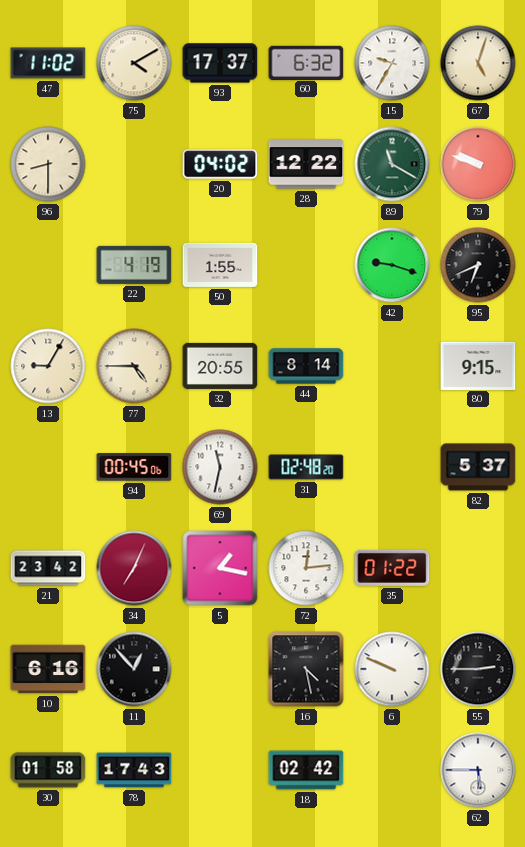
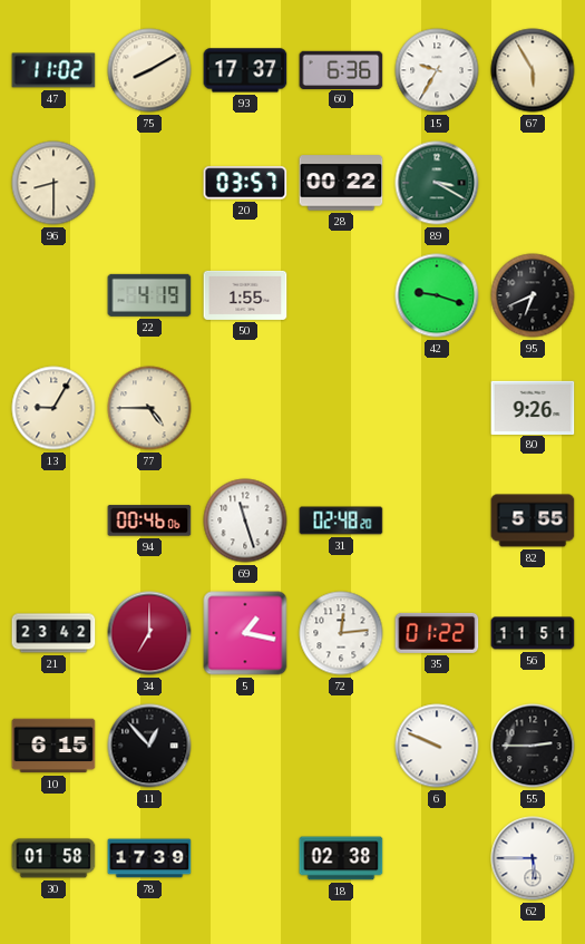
75: 4:10 -> 8:10
60: 6:32 -> 6:36
67: 5:03 -> 5:55
20: 04:02 -> 03:57
28: 12:22 -> 00:22
89: 11:20 -> 3:20
79: 9:48 -> none
32: 20:55 -> none
44: 8:14 -> none
80: 9:15 -> 9:26
94: 00:45 -> 00:46
69: 11:32 -> 11:27
82: 5:37 -> 5:55
34: 7:04 -> 7:00
56: none -> 11:51
10: 6:16 -> 6:15
16: 4:28 -> none
78: 17:43 -> 17:39
18: 02:42 -> 02:38
